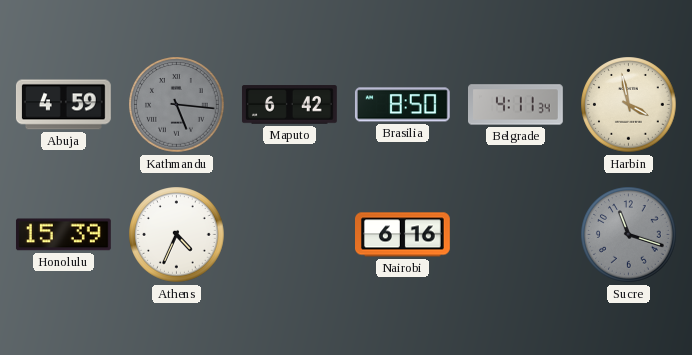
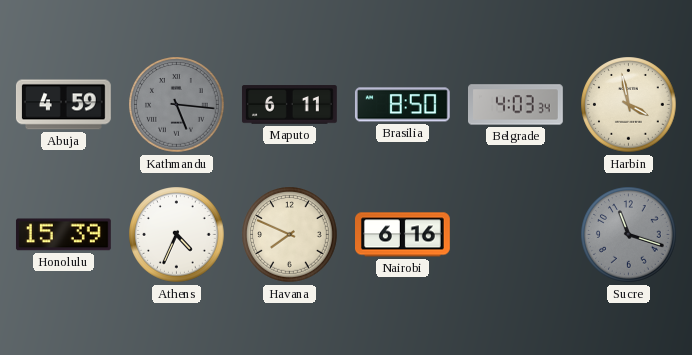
Maputo: 6:42 -> 6:11
Belgrade: 4:11 -> 4:03
Havana: none -> 7:49
